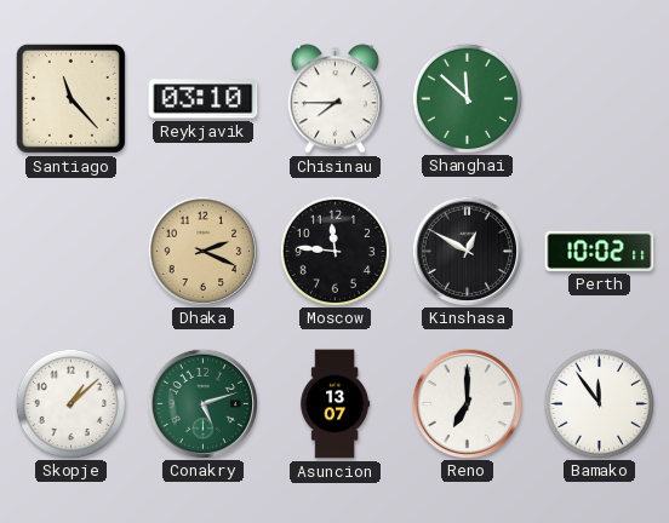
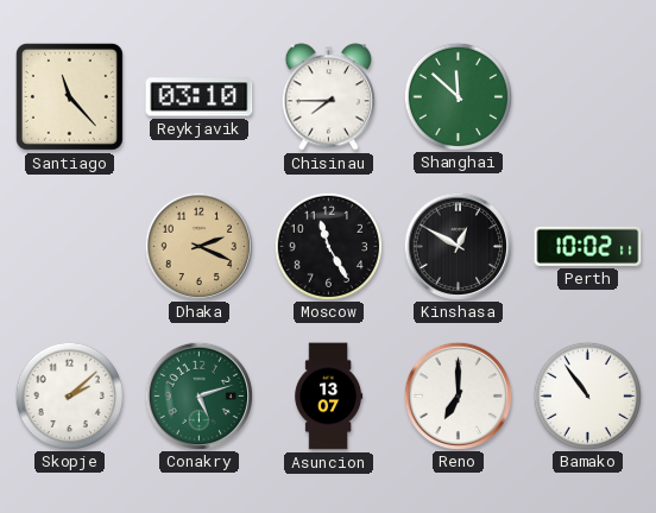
Moscow: 11:46 -> 11:25
Skopje: 1:08 -> 2:08
Bamako: 11:54 -> 10:54
